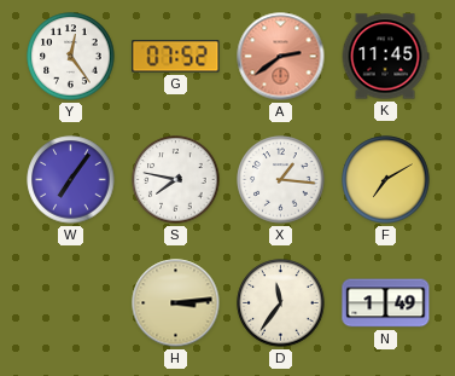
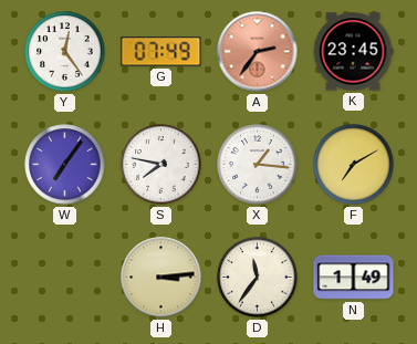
G: 07:52 -> 07:49
A: 2:39 -> 2:36
K: 11:45 -> 23:45
